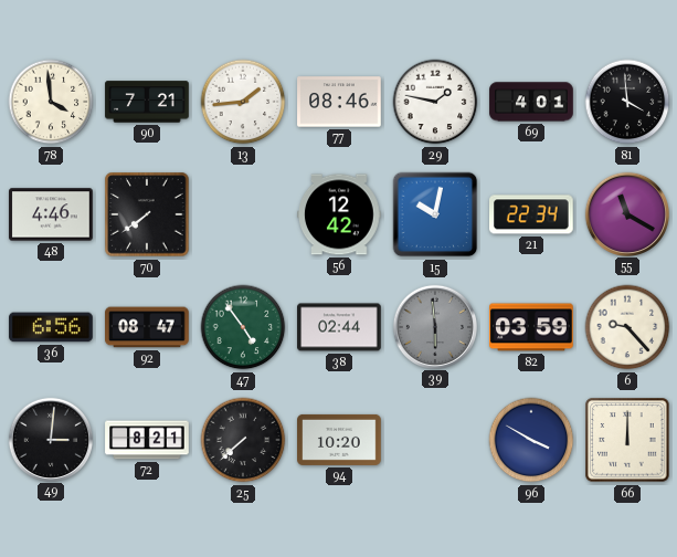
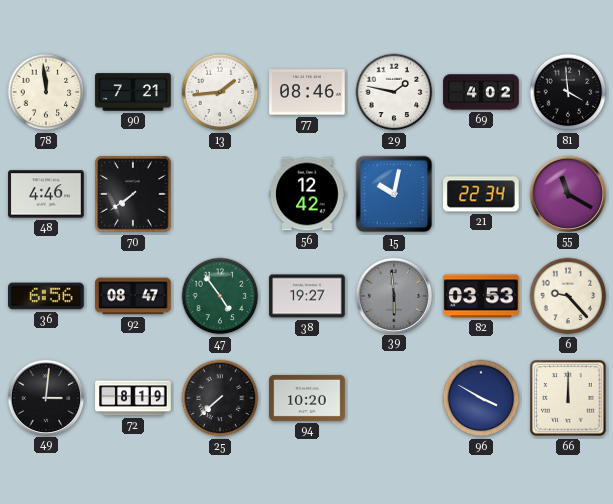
78: 3:59 -> 11:59
69: 4:01 -> 4:02
38: 02:44 -> 19:27
82: 03:59 -> 03:53
72: 8:21 -> 8:19
